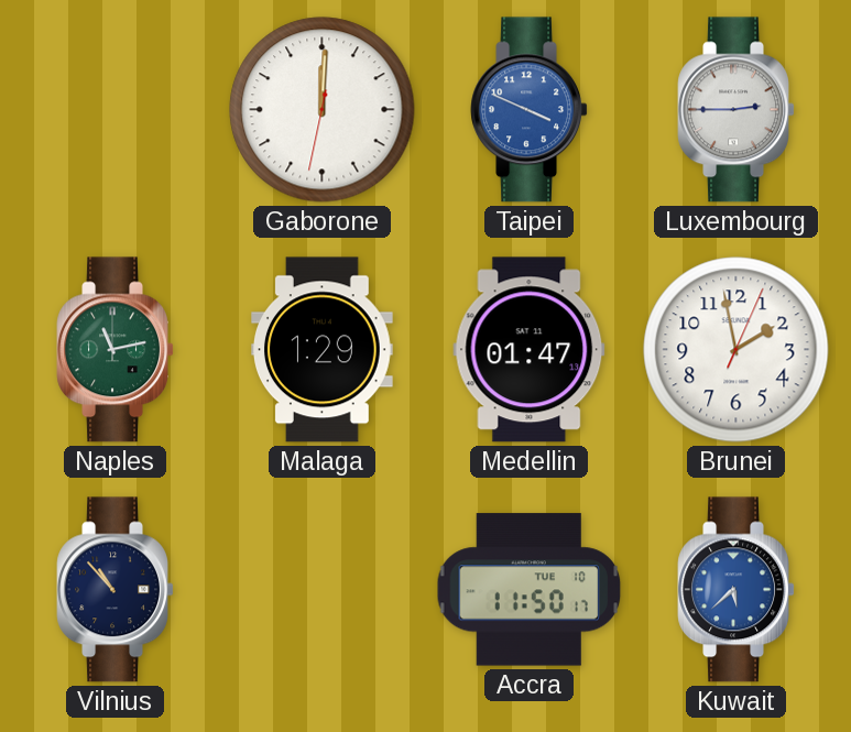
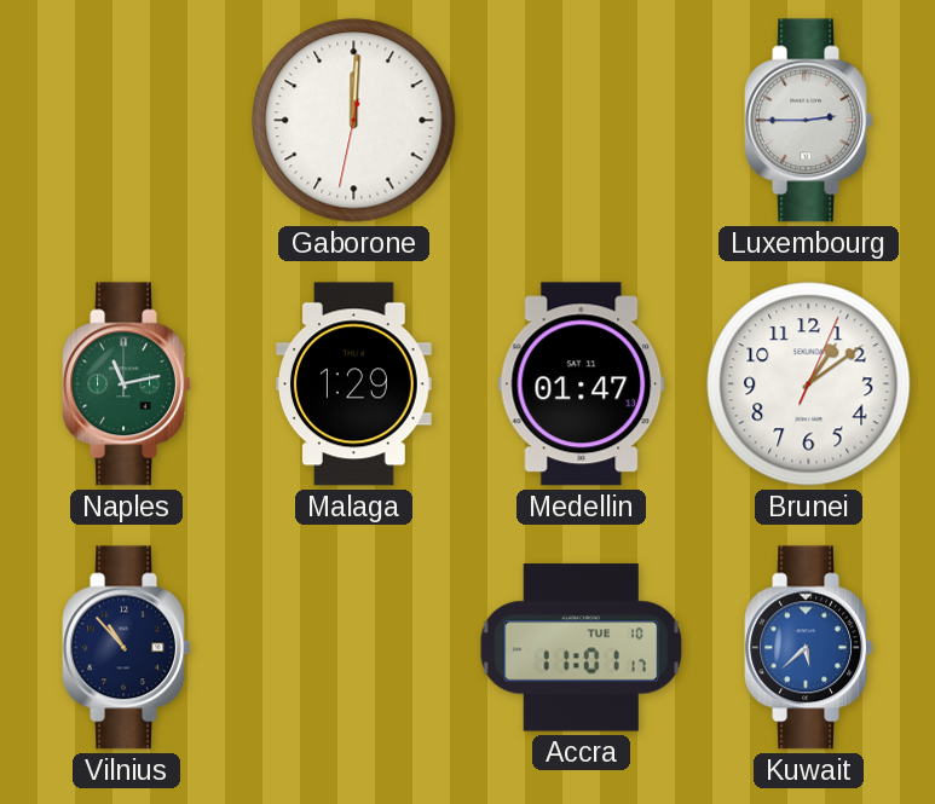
Taipei: 3:49 -> none
Brunei: 1:58 -> 1:09
Accra: 11:50 -> 11:01
